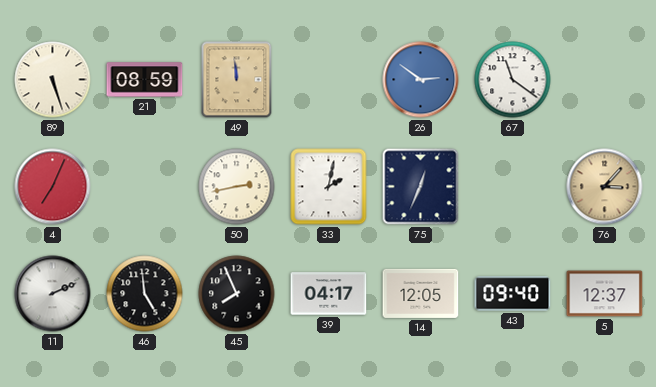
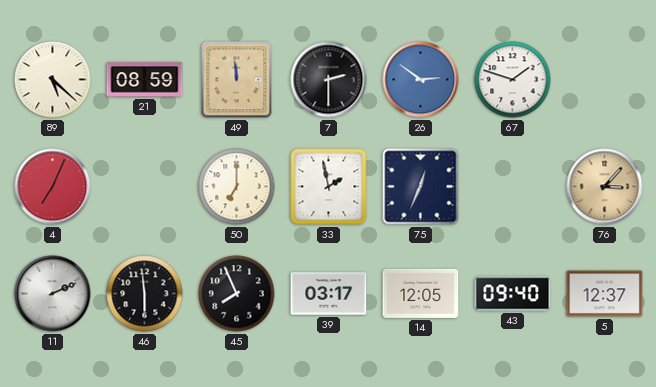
89: 5:27 -> 5:22
7: none -> 2:30
67: 11:21 -> 1:48
50: 2:43 -> 7:00
33: 2:02 -> 1:58
46: 4:59 -> 5:59
39: 04:17 -> 03:17
